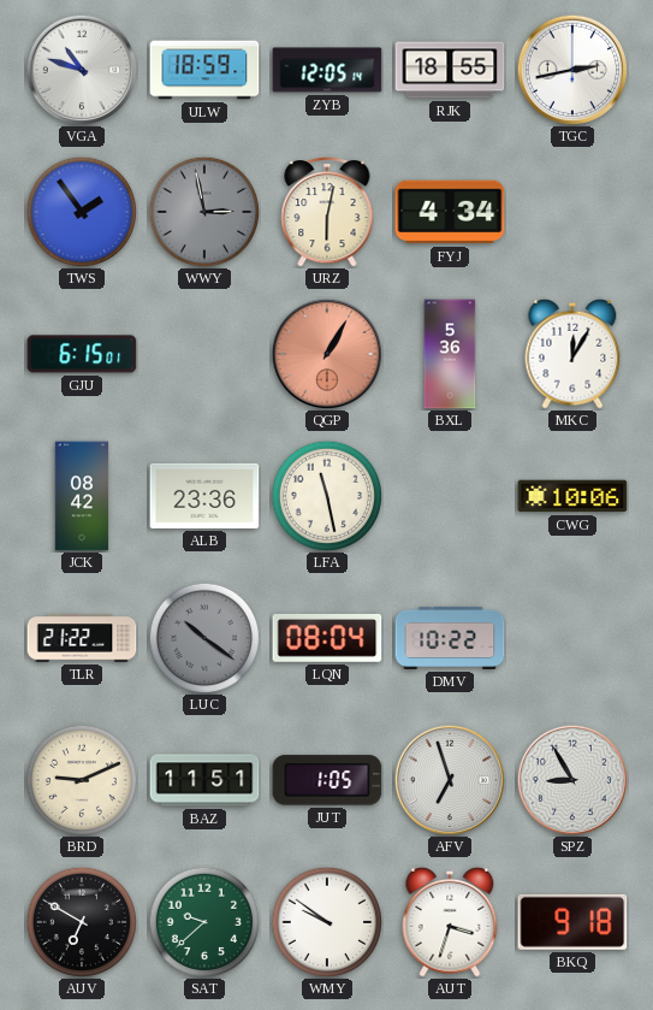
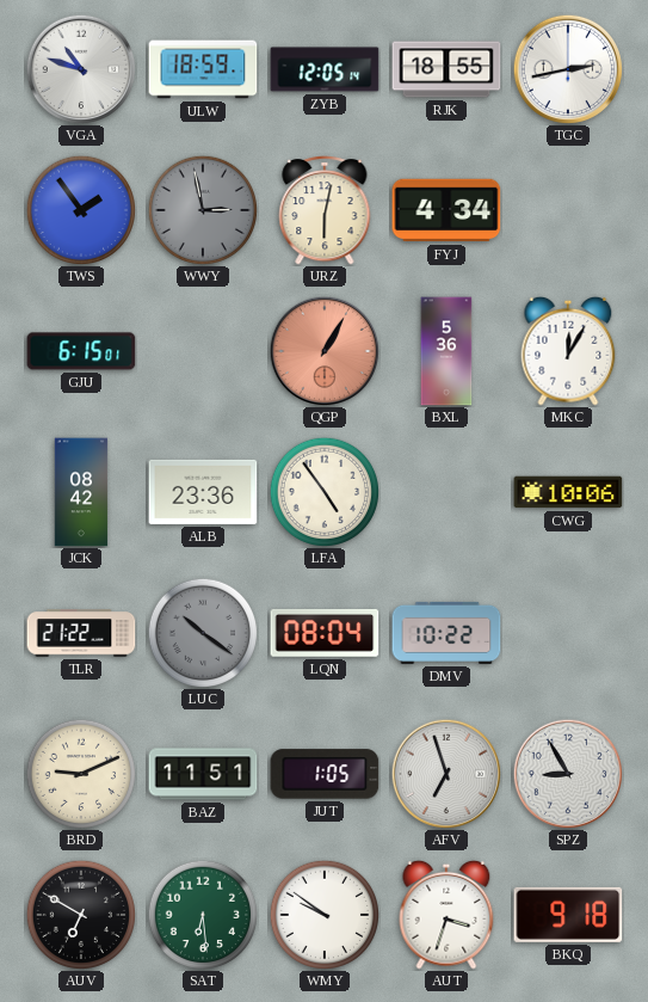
LFA: 11:28 -> 4:54
SAT: 9:38 -> 6:29
